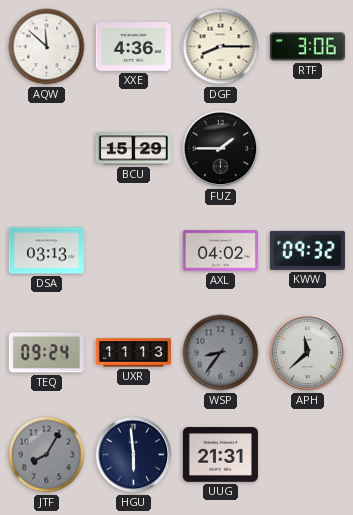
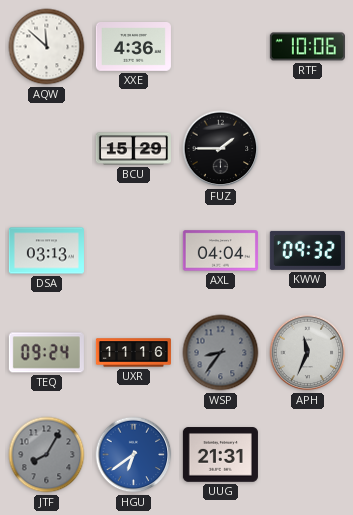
DGF: 8:15 -> none
RTF: 3:06 -> 10:06
AXL: 04:02 -> 04:04
UXR: 11:13 -> 11:16
APH: 11:38 -> 11:34
HGU: 5:59 -> 6:39
HGU dial: navy -> blue
